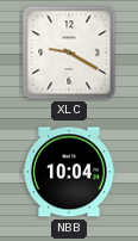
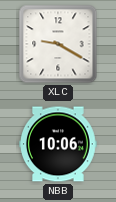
NBB: 10:04 -> 10:06
